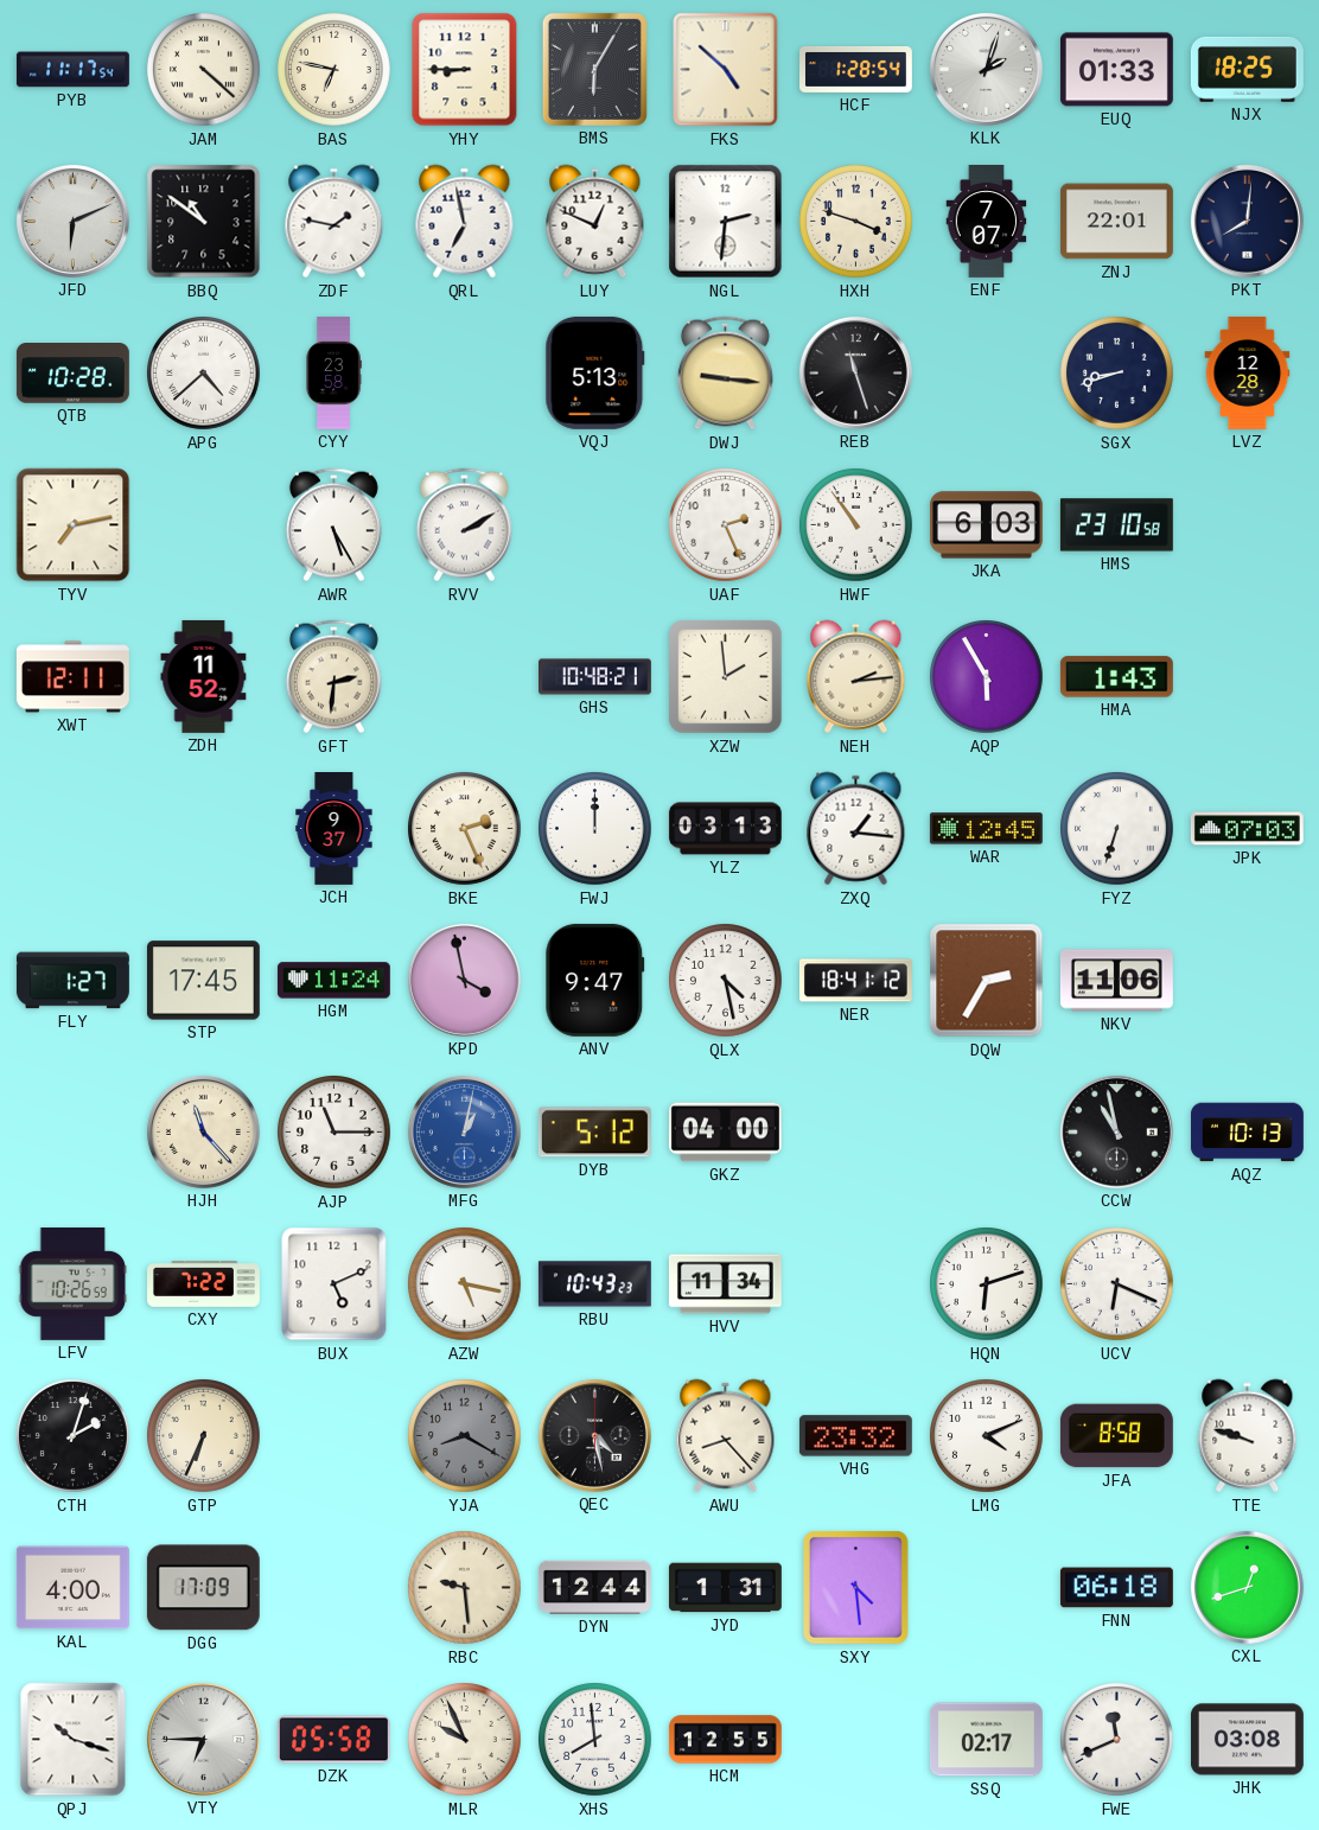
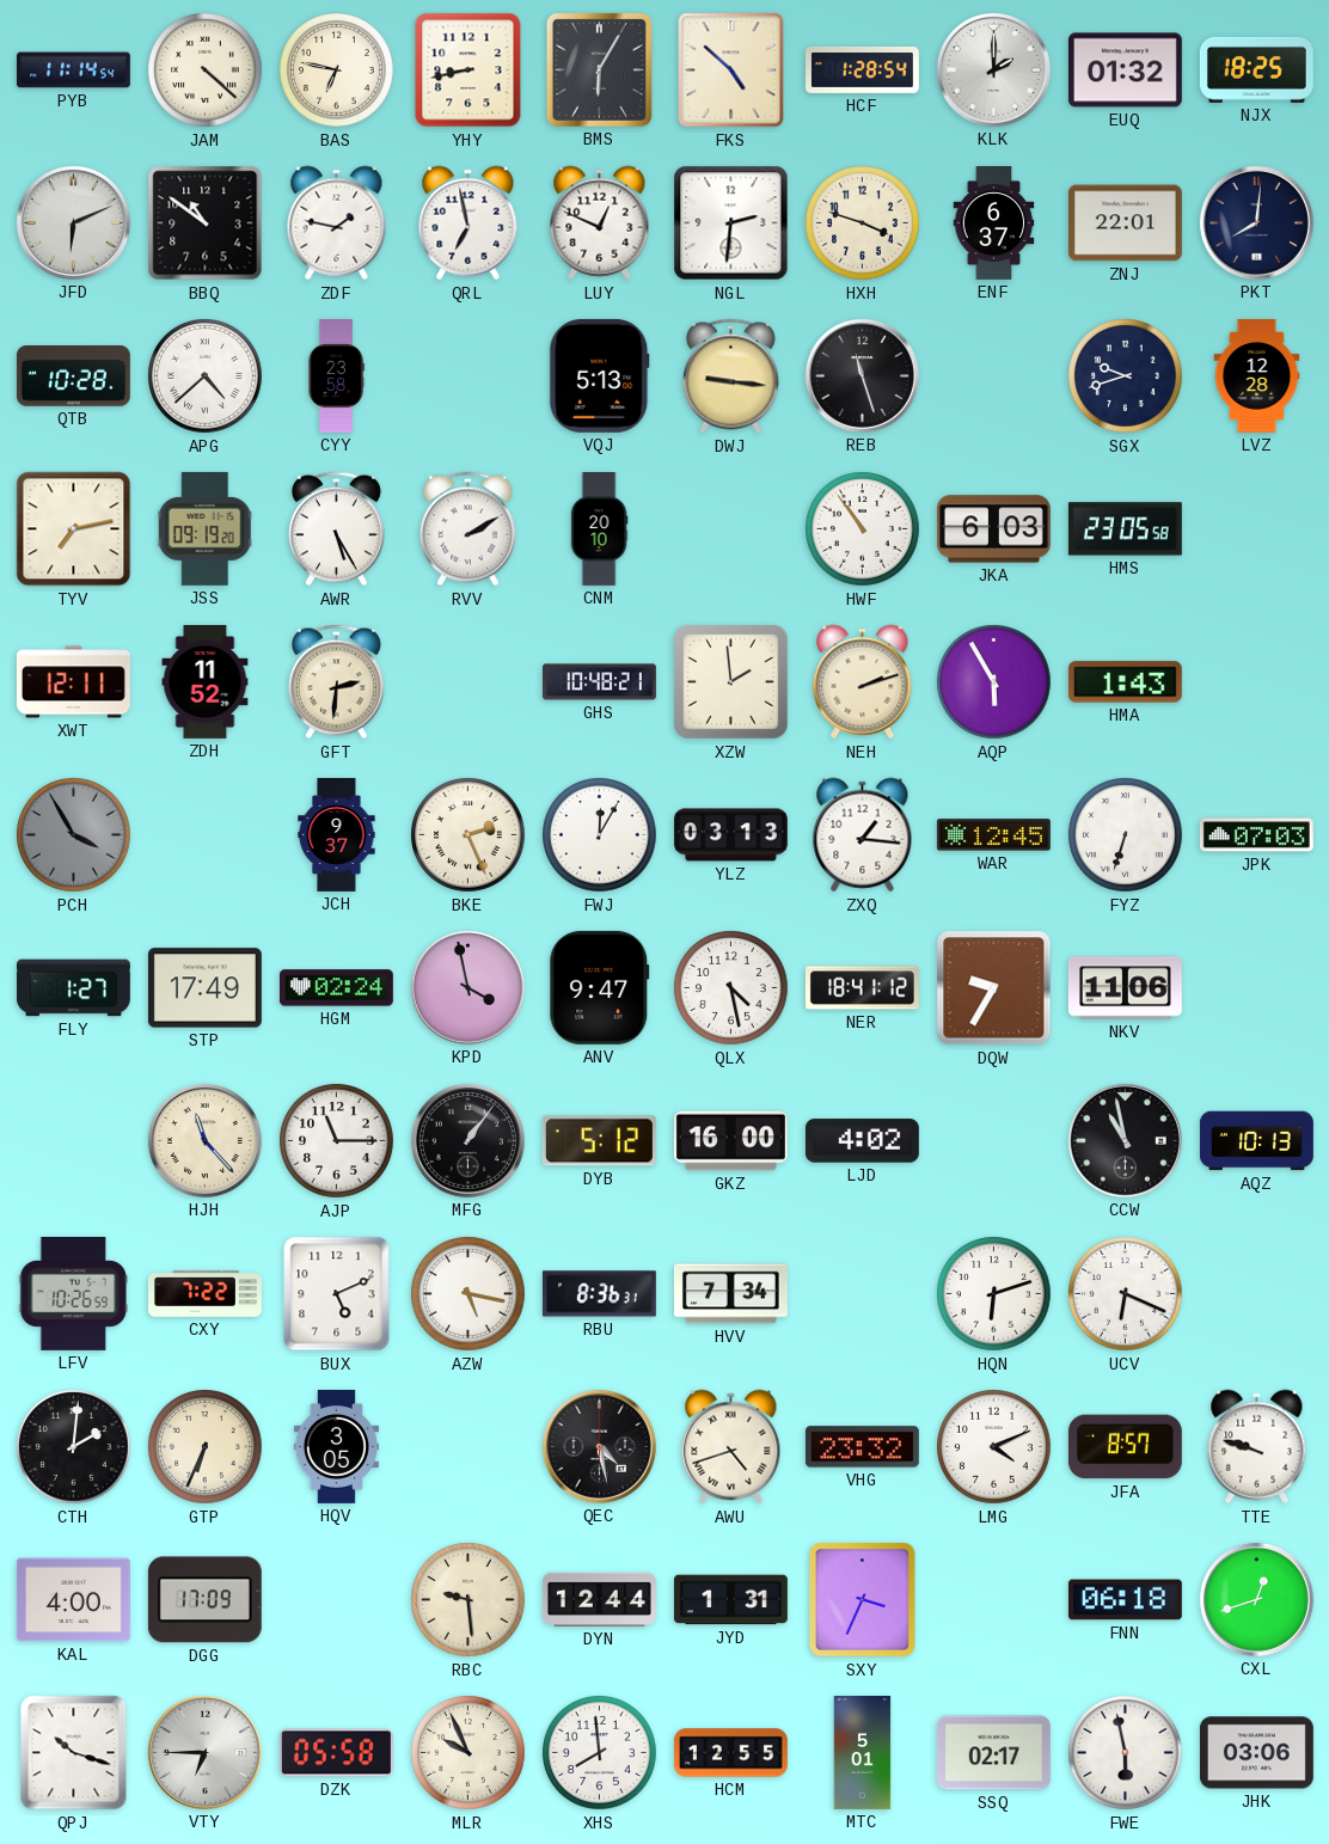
PYB: 11:17 -> 11:14
YHY: 8:45 -> 8:43
KLK: 2:03 -> 2:00
EUQ: 01:33 -> 01:32
ENF: 7:07 -> 6:37
SGX: 8:42 -> 9:42
JSS: none -> 09:19
CNM: none -> 20:10
UAF: 2:26 -> none
HMS: 23:10 -> 23:05
NEH: 2:14 -> 2:12
PCH: none -> 3:55
FWJ: 12:00 -> 12:05
STP: 17:45 -> 17:49
HGM: 11:24 -> 02:24
DQW: 2:35 -> 9:35
MFG: 1:02 -> 1:06
MFG dial: blue -> black
GKZ: 04:00 -> 16:00
LJD: none -> 4:02
RBU: 10:43 -> 8:36
HVV: 11:34 -> 7:34
CTH: 2:03 -> 2:01
HQV: none -> 3:05
YJA: 8:20 -> none
AWU: 8:23 -> 4:42
JFA: 8:58 -> 8:57
SXY: 4:29 -> 3:34
MTC: none -> 5:01
FWE: 11:41 -> 5:58
JHK: 03:08 -> 03:06
